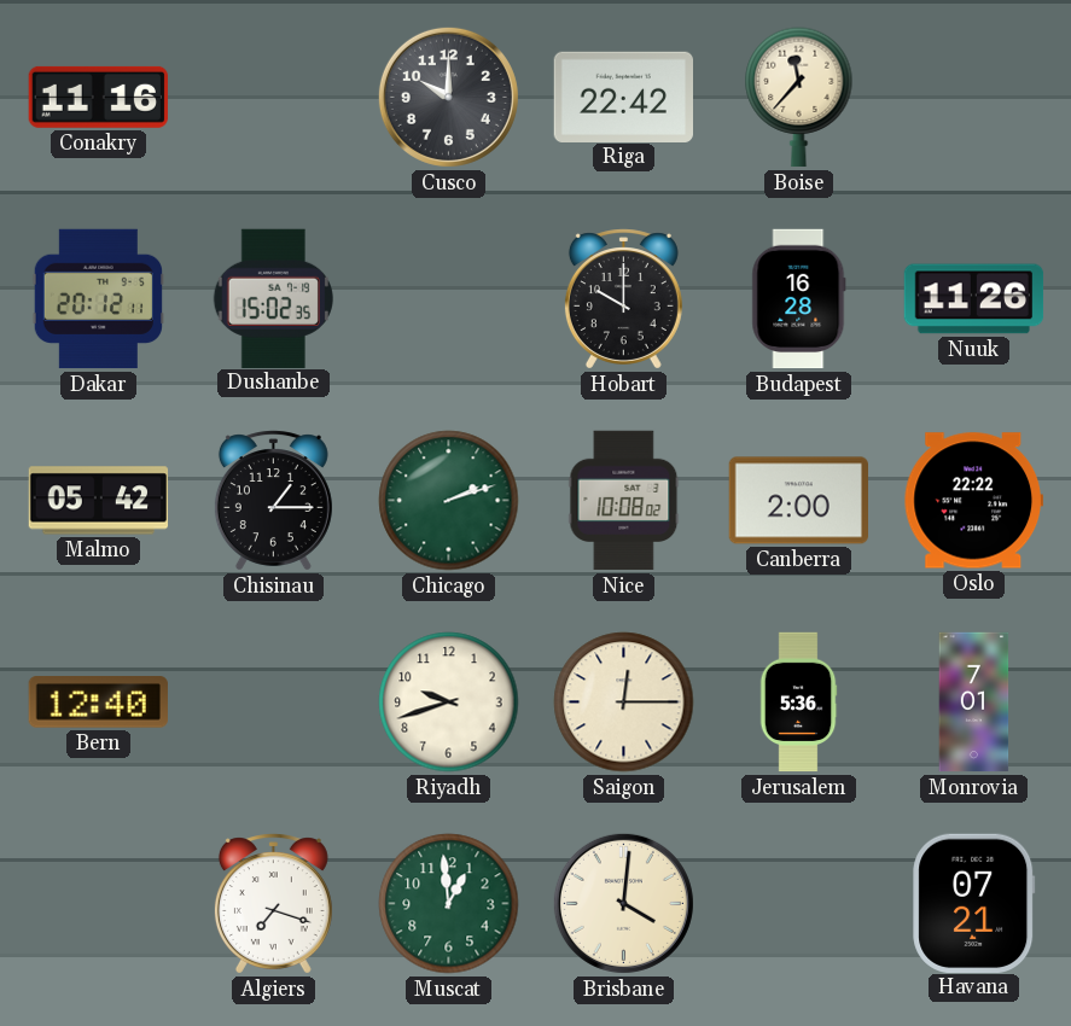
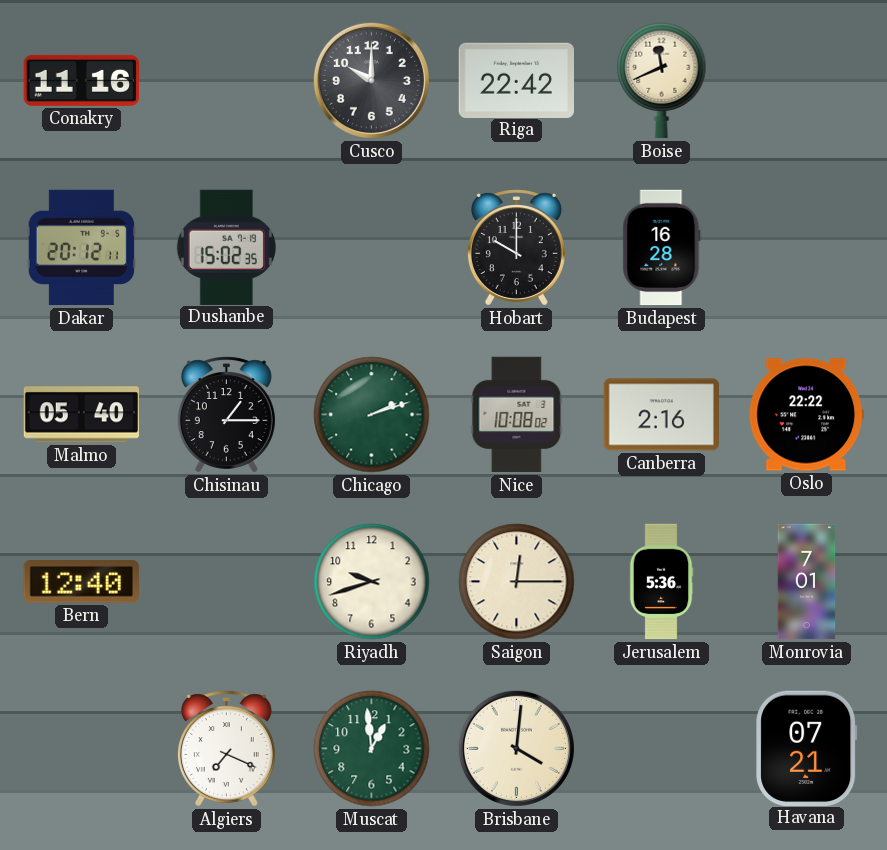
Boise: 11:37 -> 11:41
Nuuk: 11:26 -> none
Malmo: 05:42 -> 05:40
Canberra: 2:00 -> 2:16
Algiers: 7:18 -> 7:19
